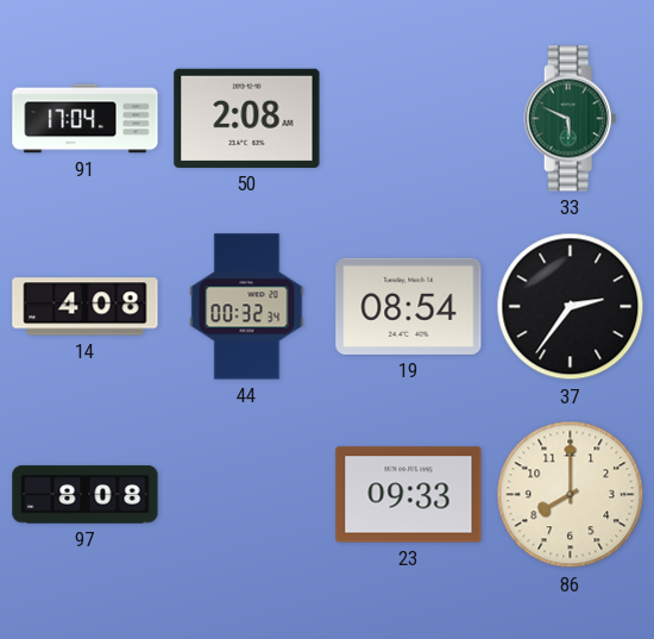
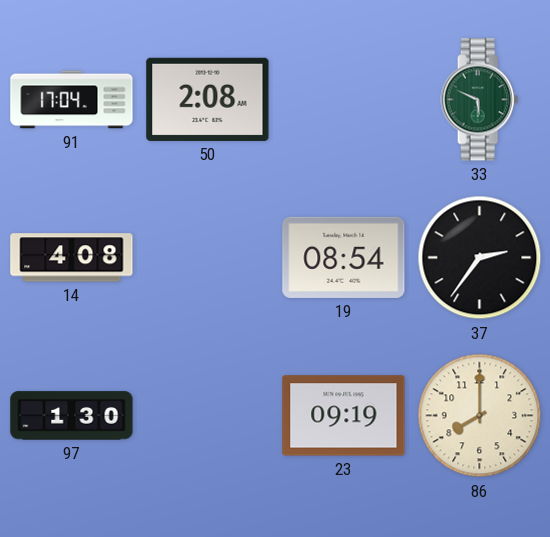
44: 00:32 -> none
97: 8:08 -> 1:30
23: 09:33 -> 09:19
